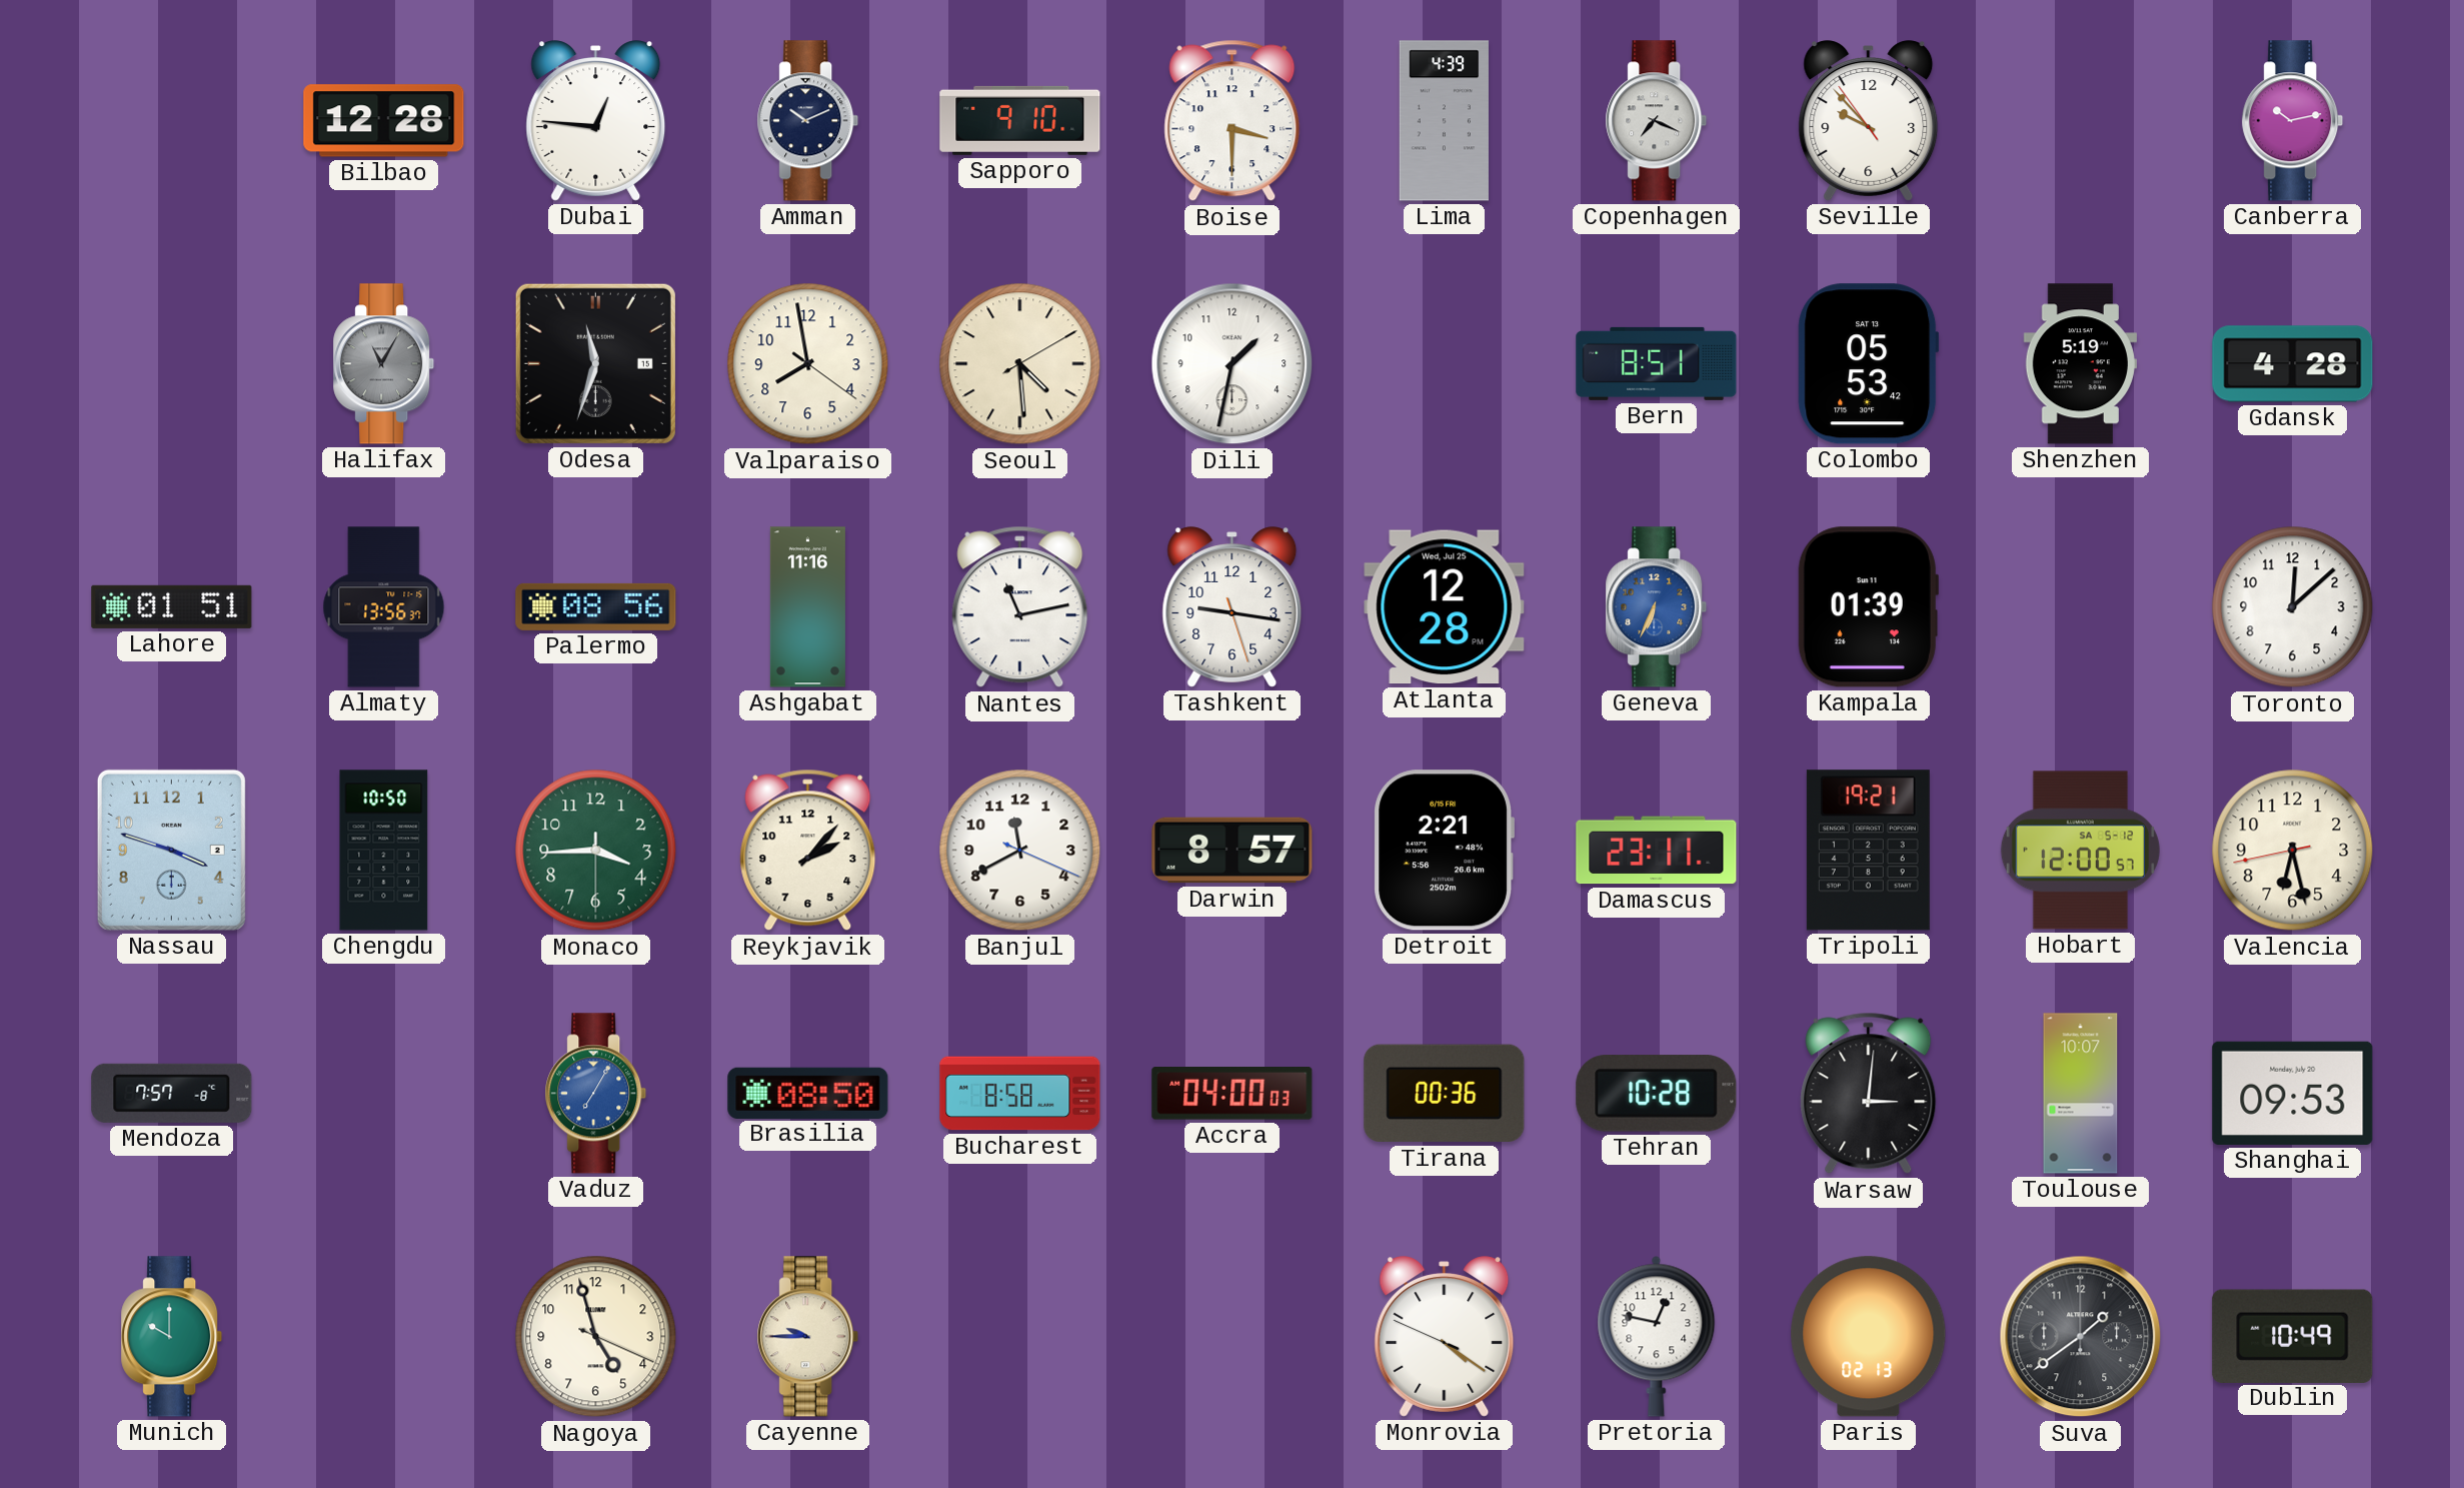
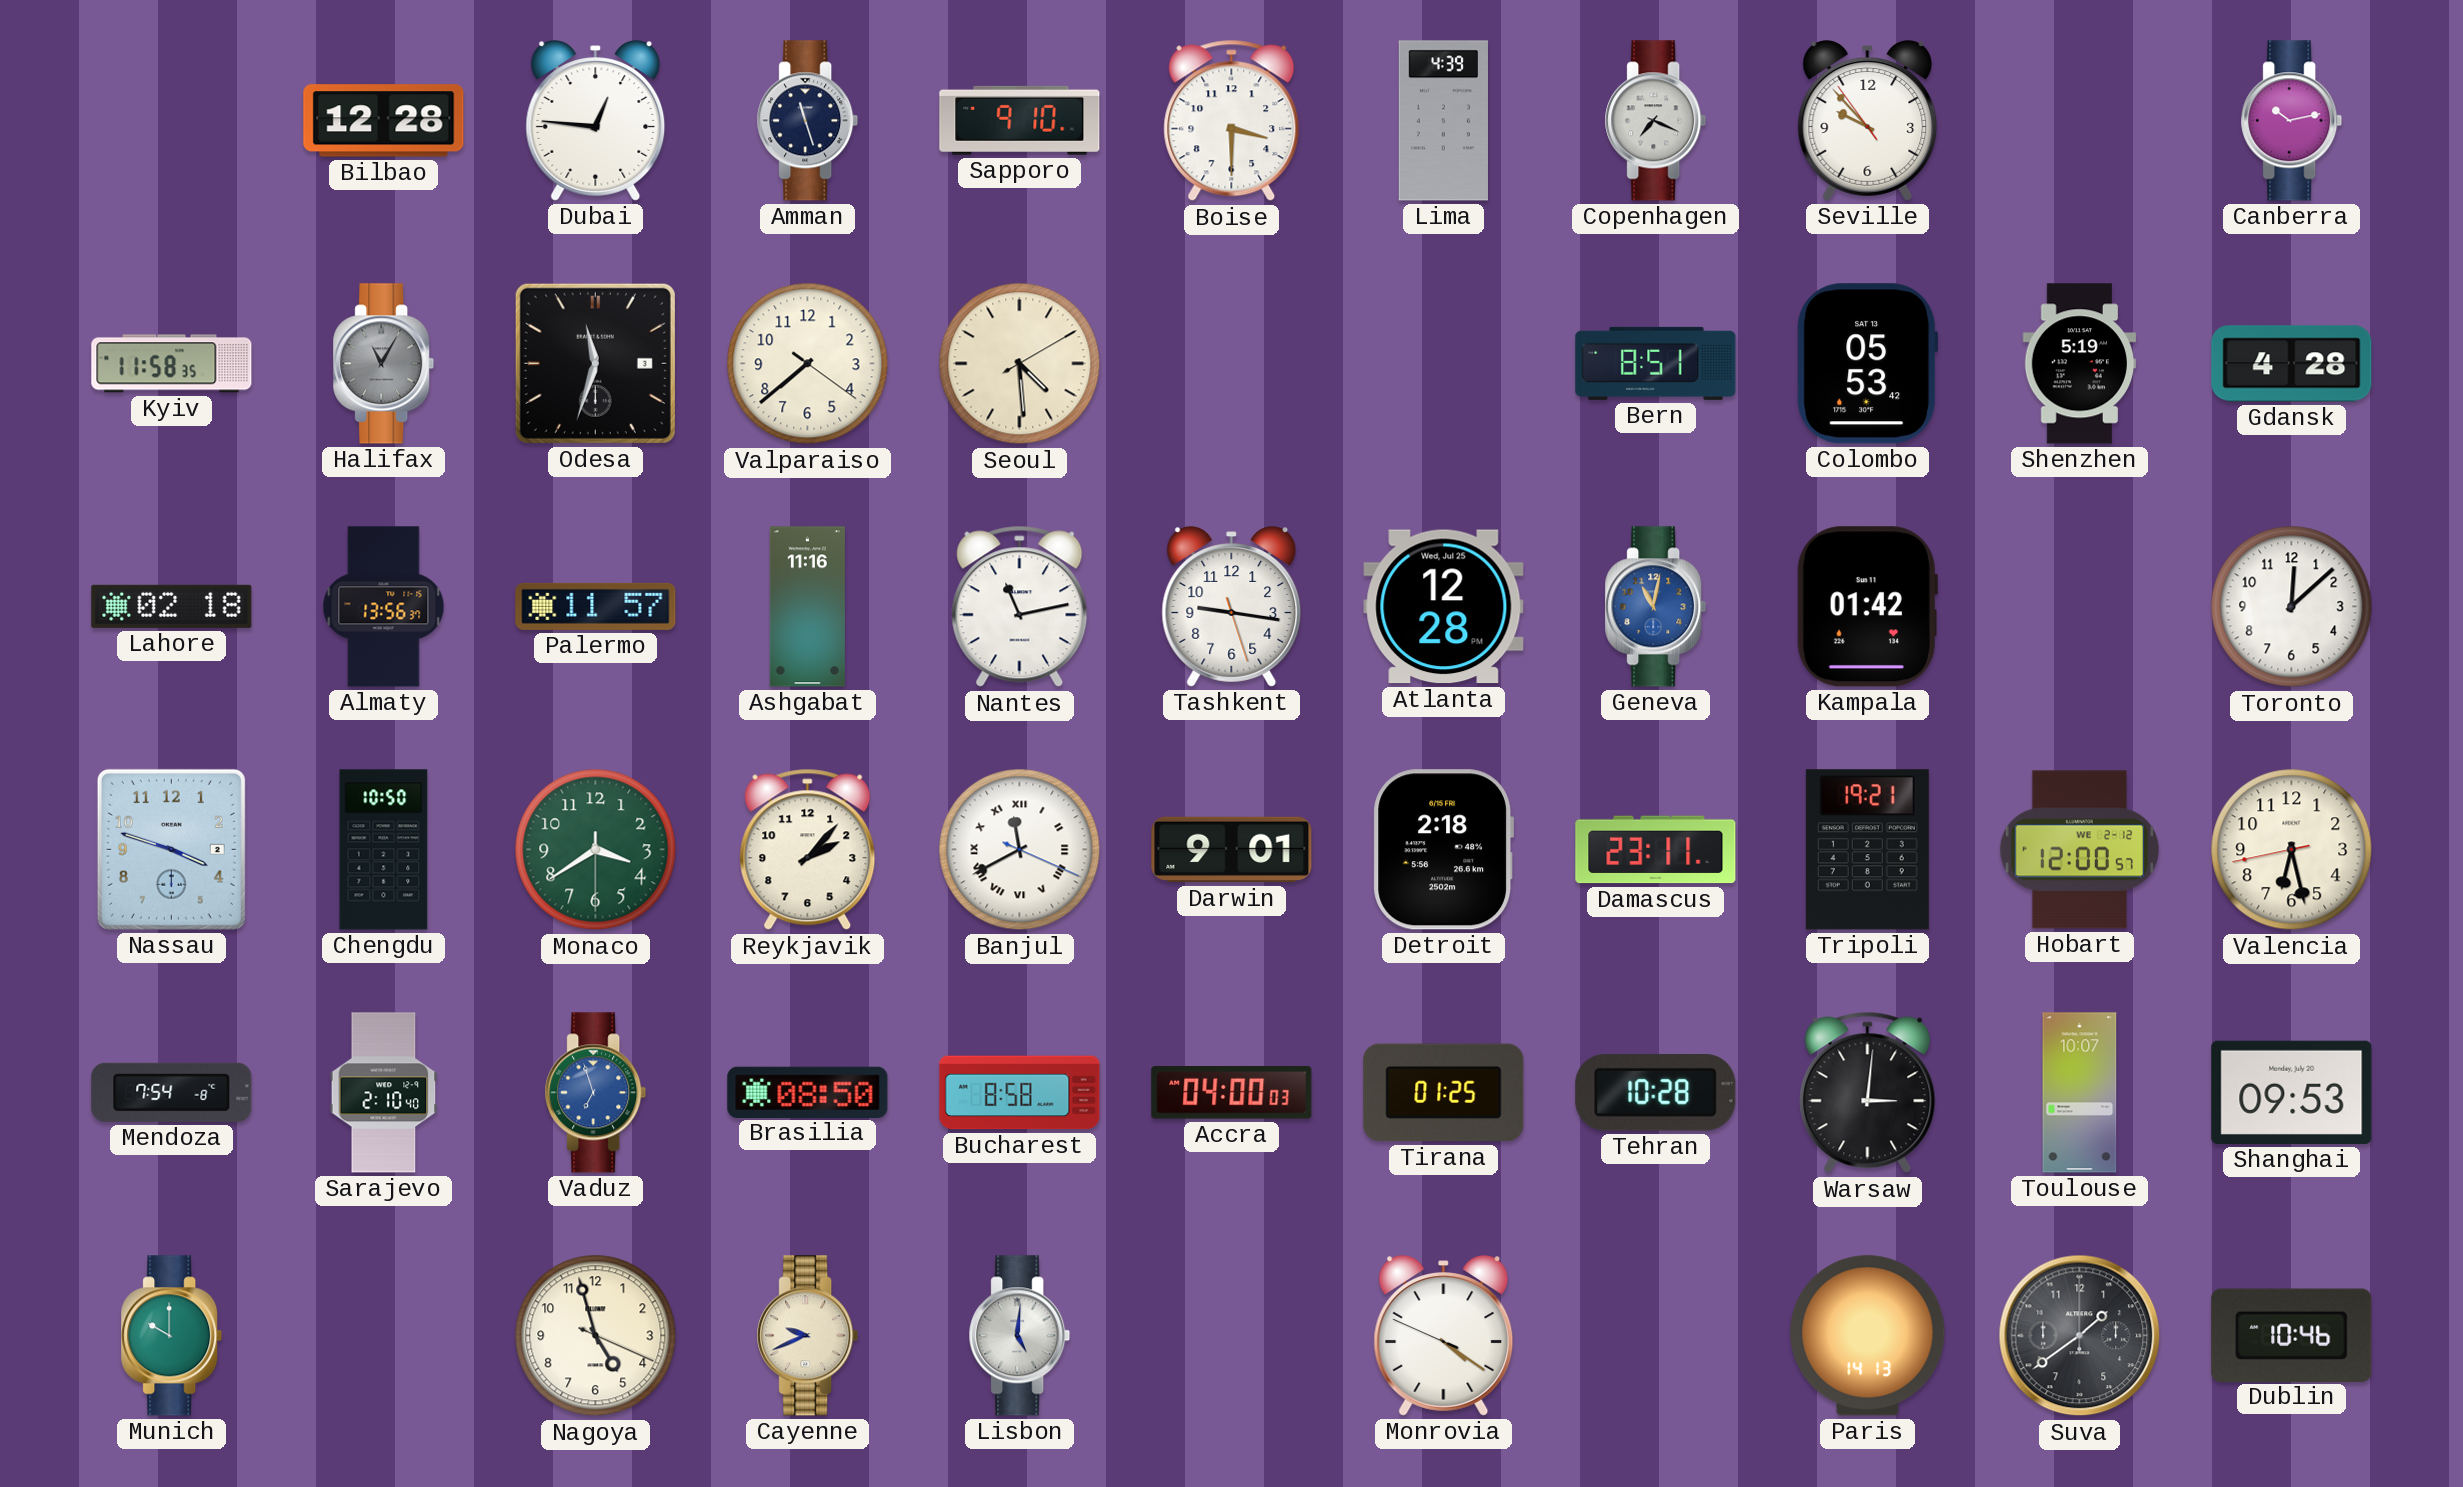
Amman: 10:11 -> 11:27
Kyiv: none -> 11:58
Odesa date: 15 -> 3
Valparaiso: 7:58 -> 7:38
Dili: 1:32 -> none
Lahore: 01:51 -> 02:18
Palermo: 08:56 -> 11:57
Geneva: 6:34 -> 11:02
Kampala: 01:39 -> 01:42
Monaco: 3:44 -> 3:39
Banjul numerals: Arabic -> Roman
Darwin: 8:57 -> 9:01
Detroit: 2:21 -> 2:18
Hobart date: SA 5-12 -> WE 2-12
Mendoza: 7:57 -> 7:54
Sarajevo: none -> 2:10
Vaduz: 7:05 -> 6:57
Tirana: 00:36 -> 01:25
Cayenne: 9:45 -> 9:41
Lisbon: none -> 5:01
Pretoria: 12:47 -> none
Paris: 02:13 -> 14:13
Dublin: 10:49 -> 10:46
